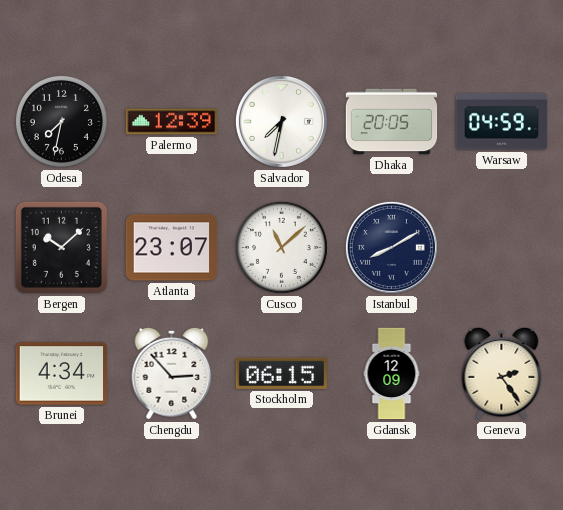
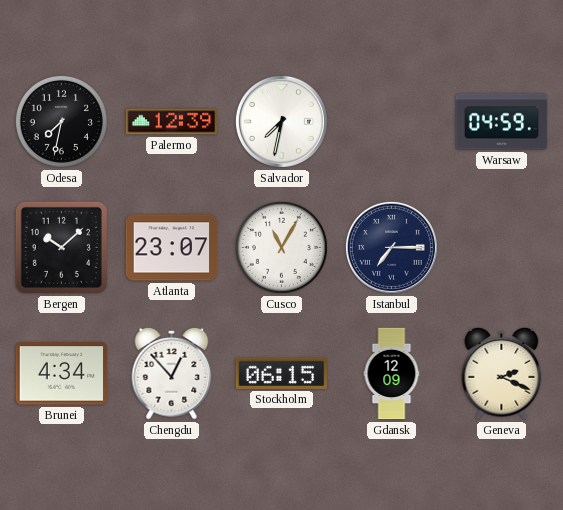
Dhaka: 20:05 -> none
Cusco: 11:08 -> 11:05
Istanbul: 8:10 -> 7:15
Chengdu: 2:53 -> 12:53
Geneva: 2:24 -> 2:19
